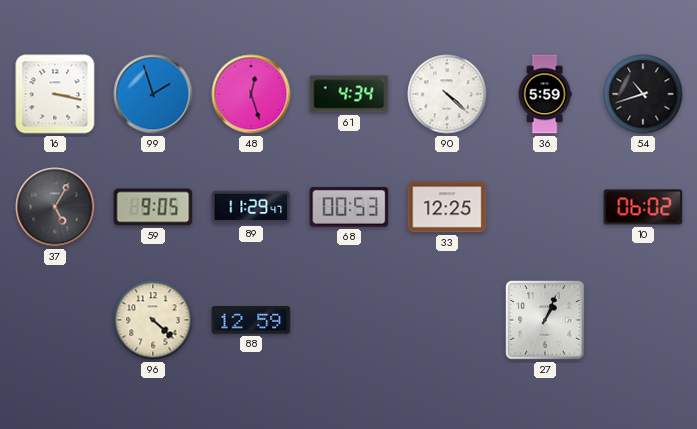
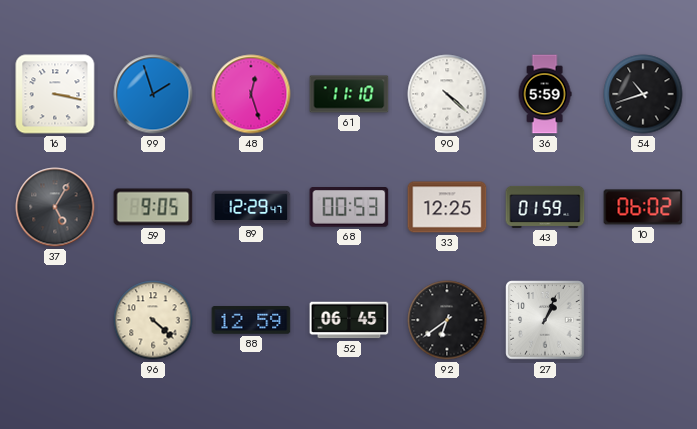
61: 4:34 -> 11:10
89: 11:29 -> 12:29
43: none -> 01:59
52: none -> 06:45
92: none -> 6:39
